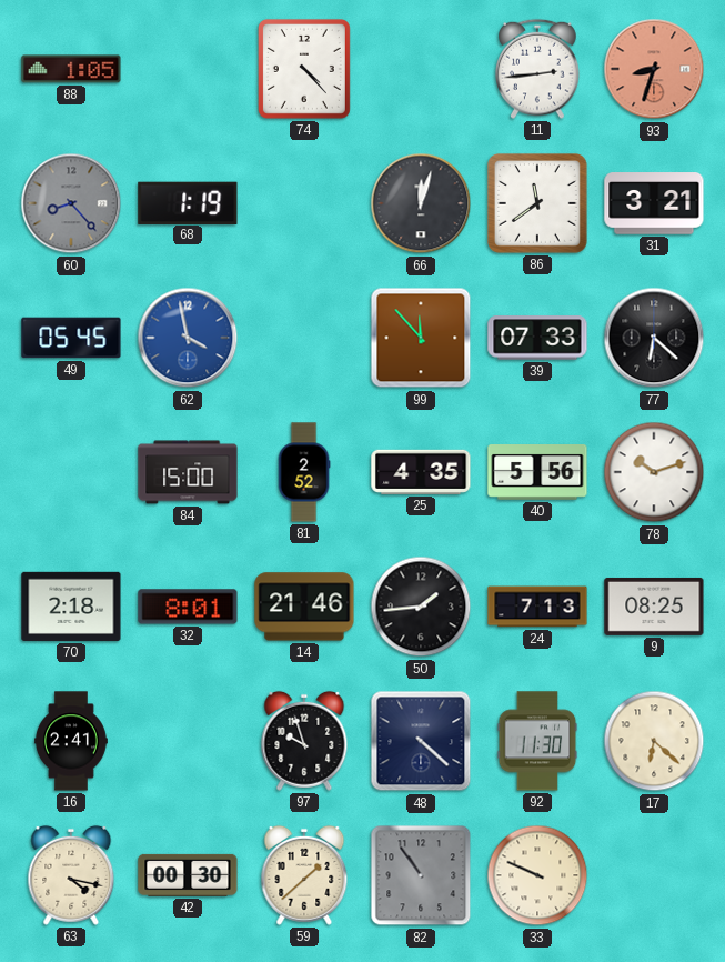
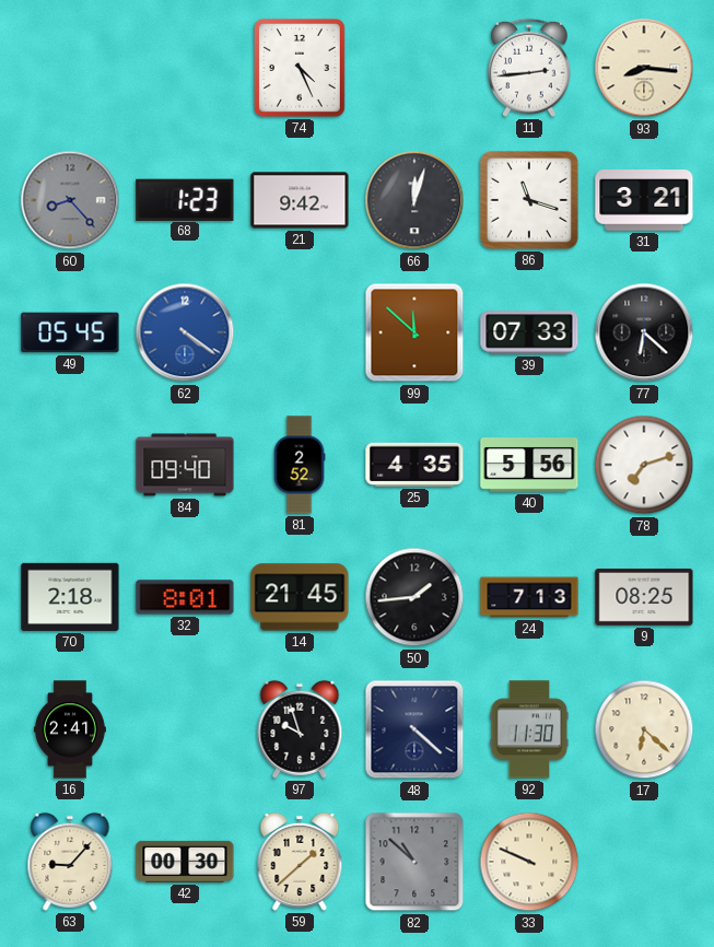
88: 1:05 -> none
74: 4:23 -> 4:26
93: 8:33 -> 8:16
93 dial: salmon -> cream
68: 1:19 -> 1:23
21: none -> 9:42
86: 11:39 -> 11:18
62: 3:58 -> 4:21
99: 11:53 -> 11:52
84: 15:00 -> 09:40
78: 10:12 -> 7:12
14: 21:46 -> 21:45
63: 4:17 -> 9:07
82: 10:54 -> 10:52
